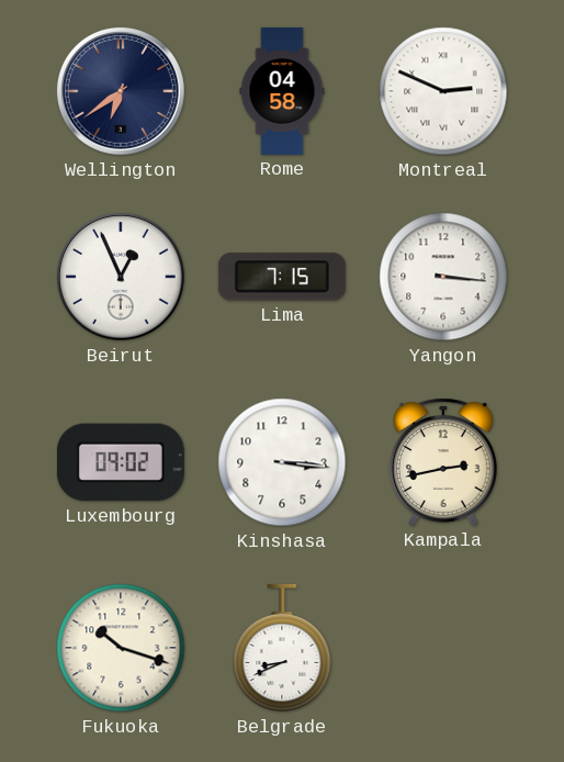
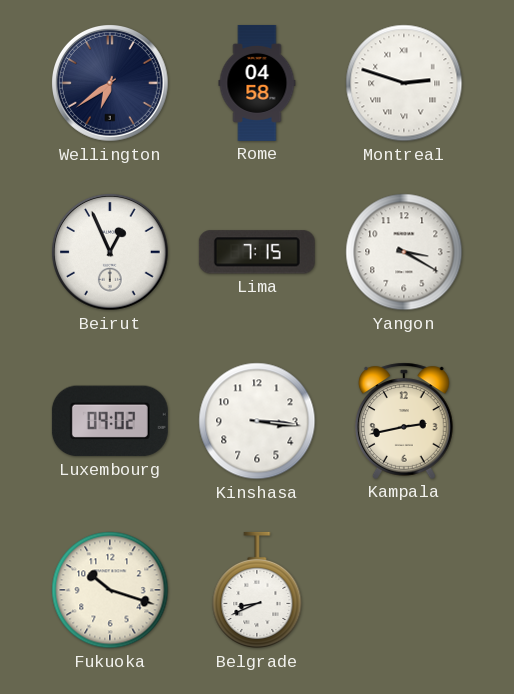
Montreal: 2:49 -> 2:48
Yangon: 3:16 -> 3:20
